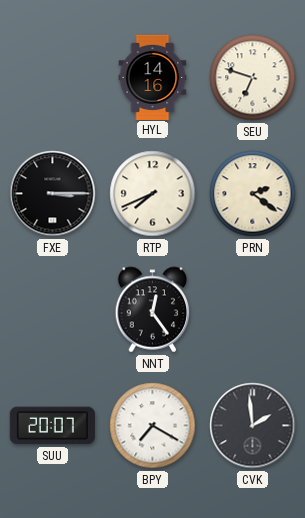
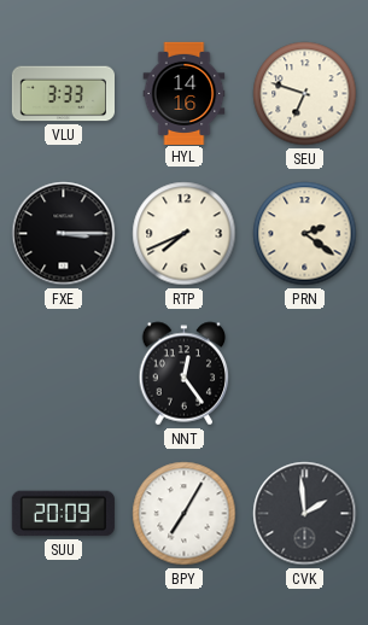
VLU: none -> 3:33
SUU: 20:07 -> 20:09
BPY: 7:20 -> 7:05
